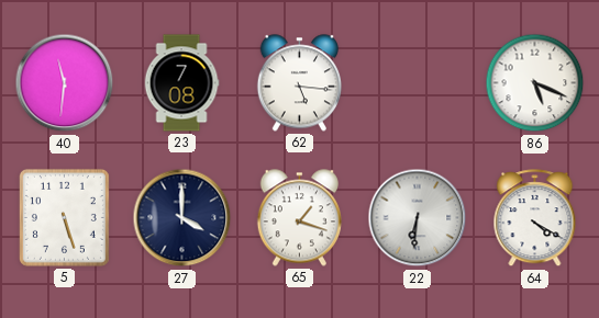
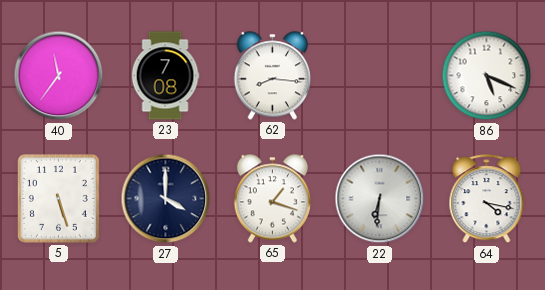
40: 11:31 -> 11:36
62: 5:16 -> 8:16
64: 4:20 -> 4:17
